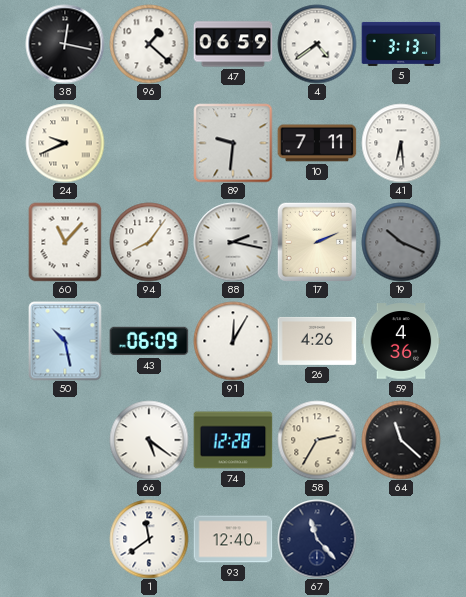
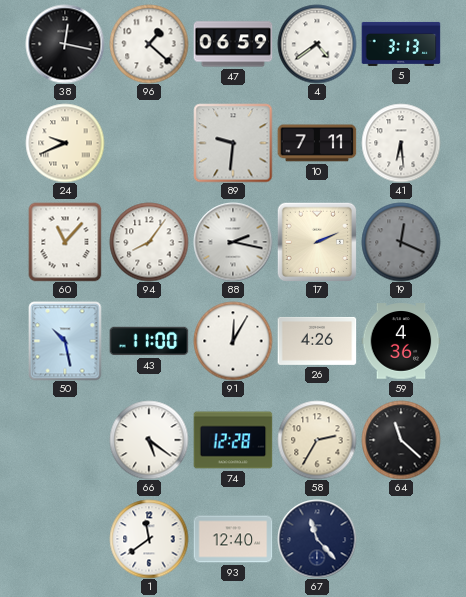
19: 10:19 -> 12:19
43: 06:09 -> 11:00
